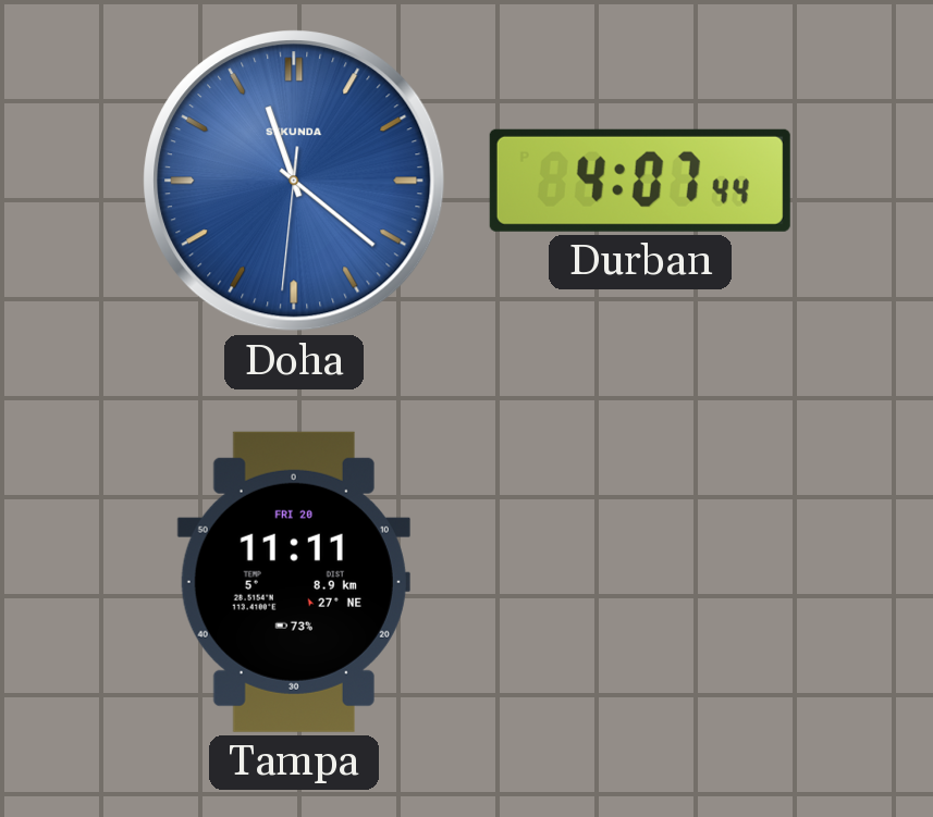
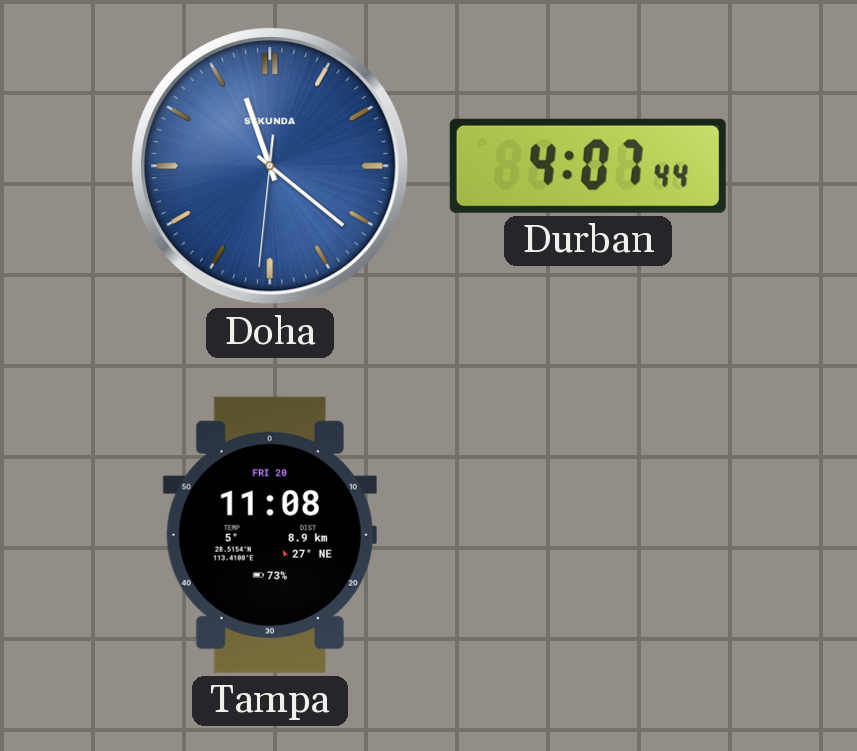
Tampa: 11:11 -> 11:08
